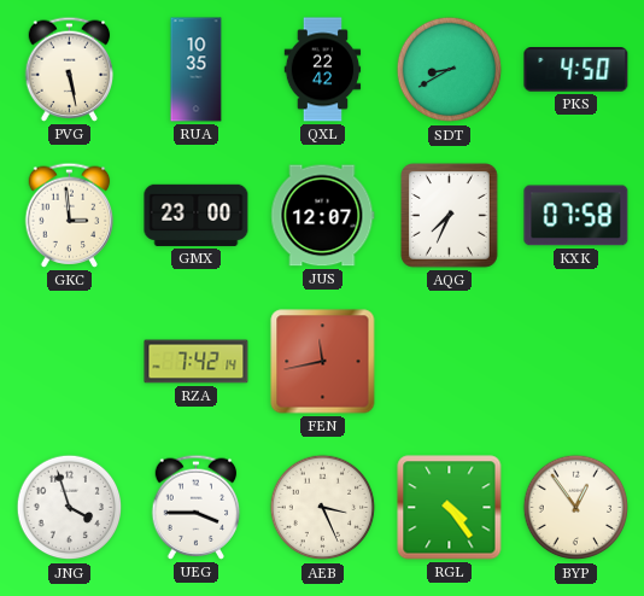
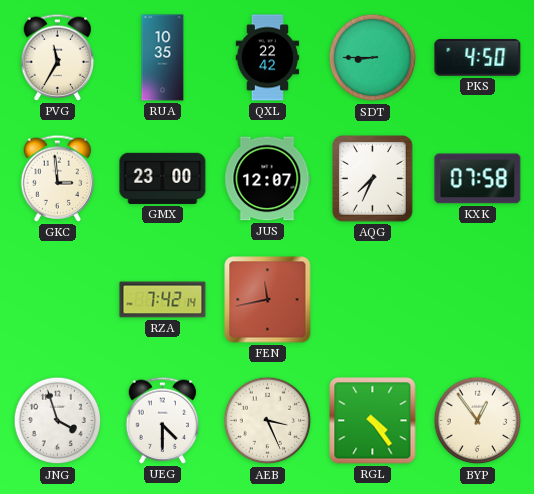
PVG: 5:28 -> 11:35
SDT: 8:40 -> 8:45
UEG: 3:45 -> 4:30
